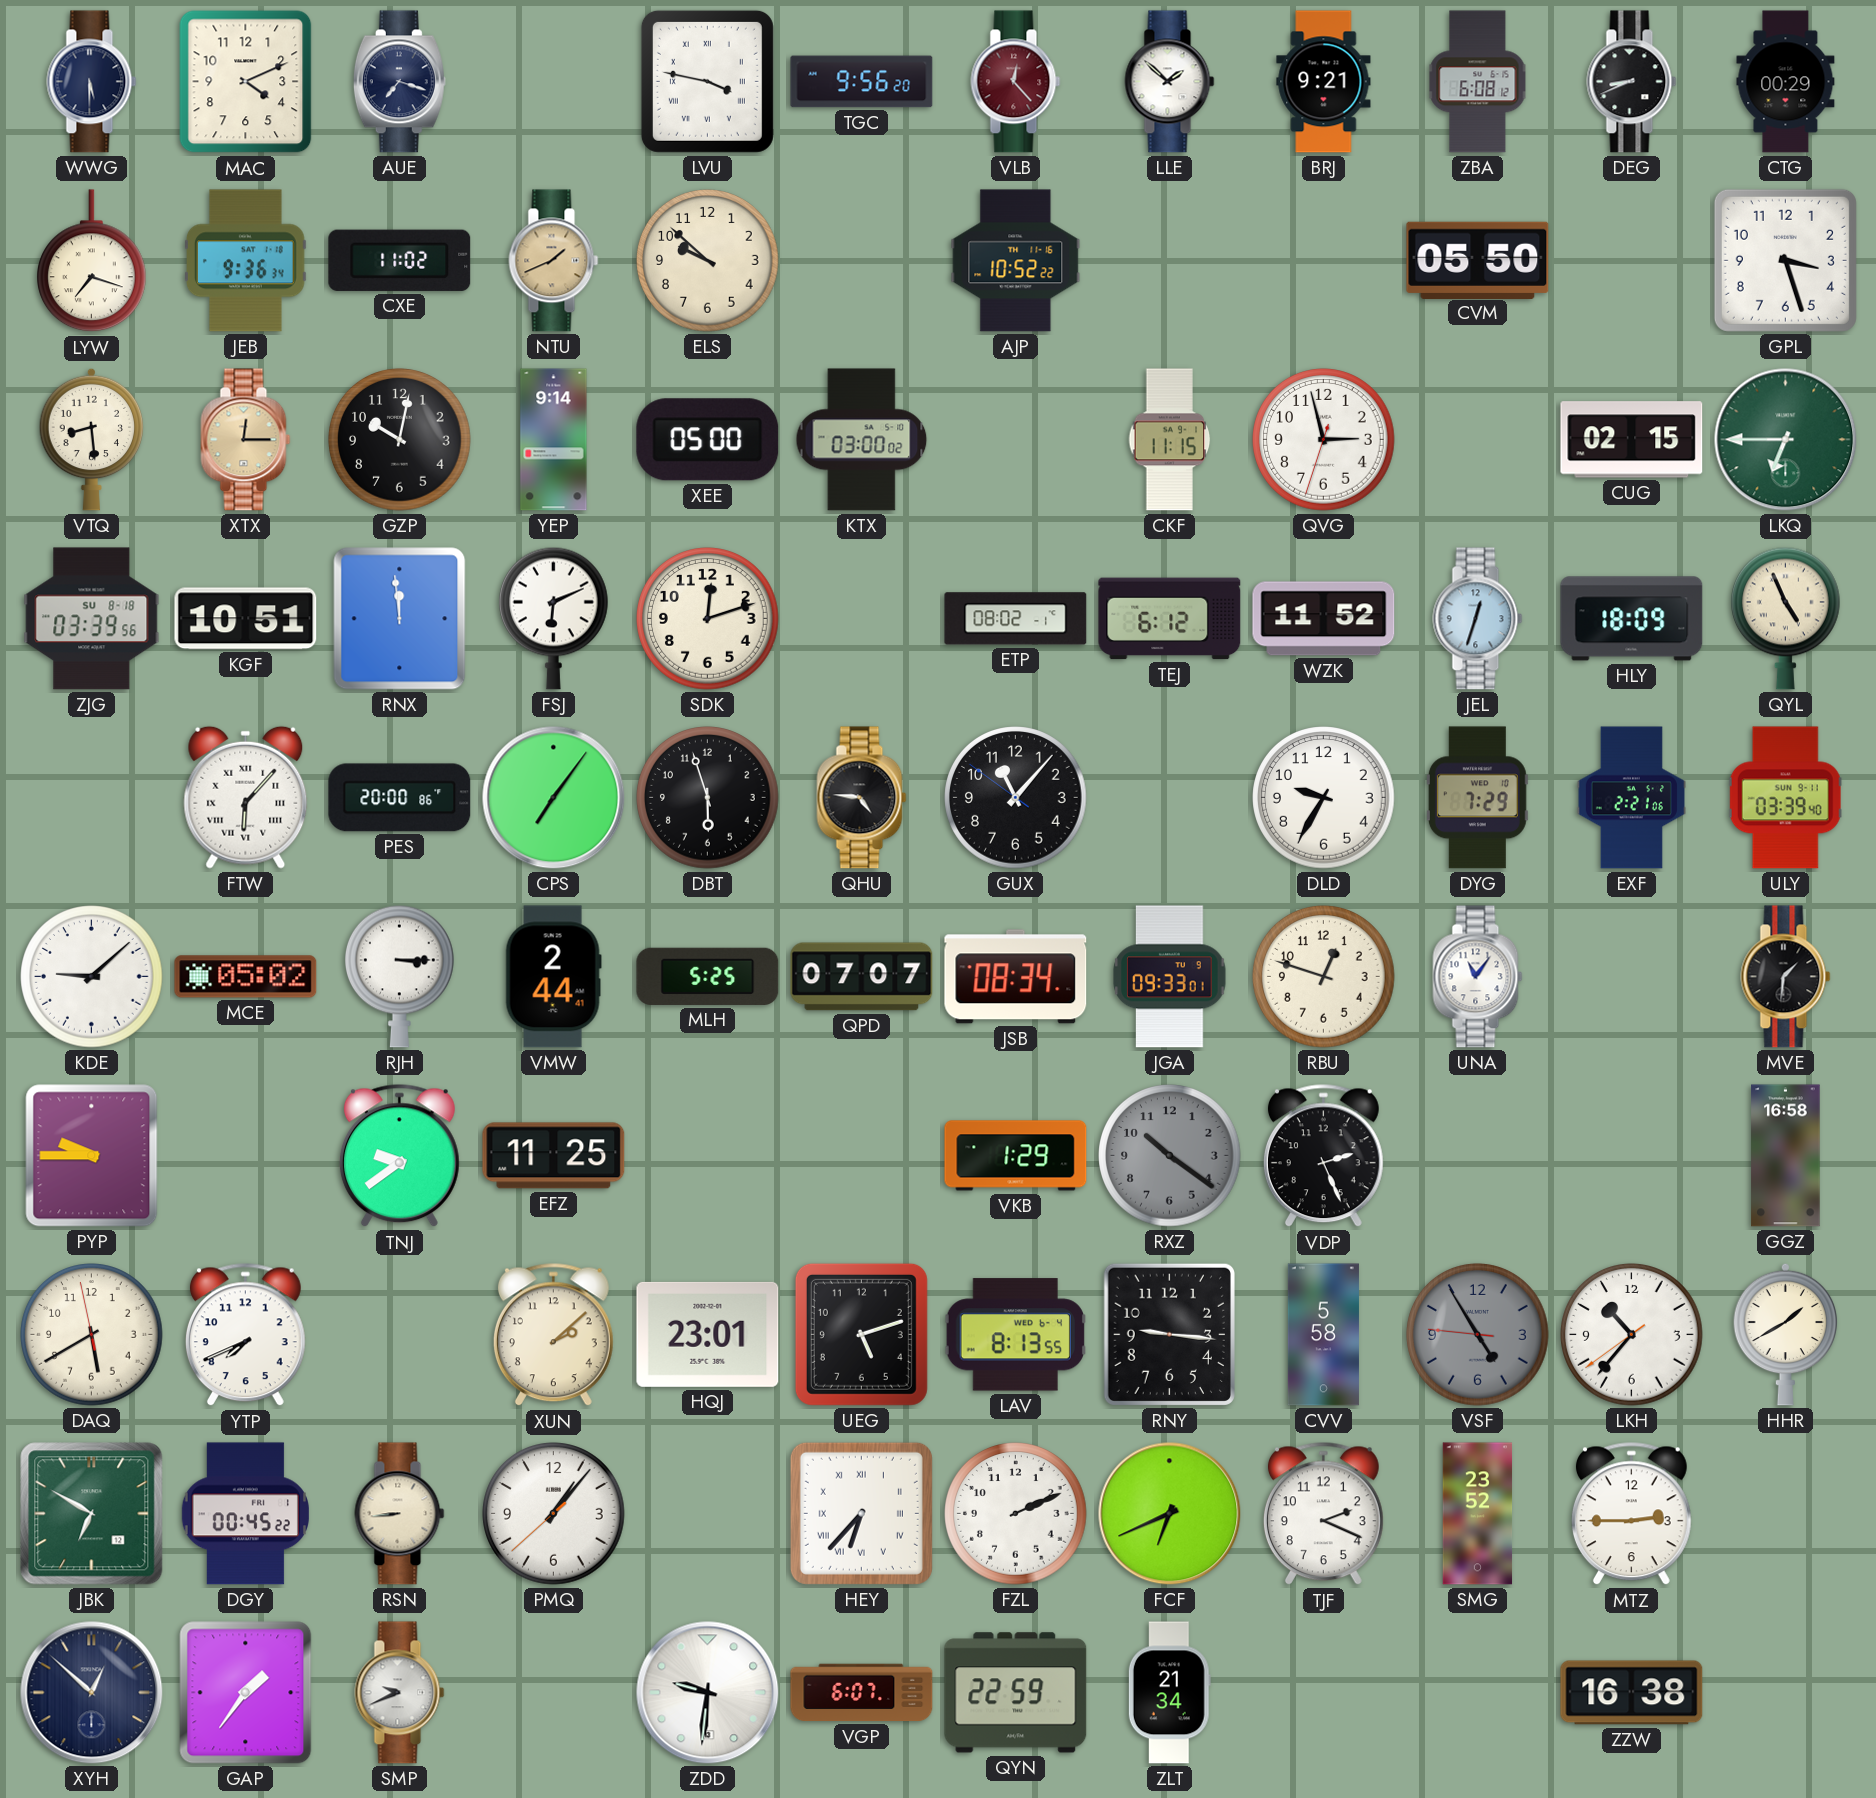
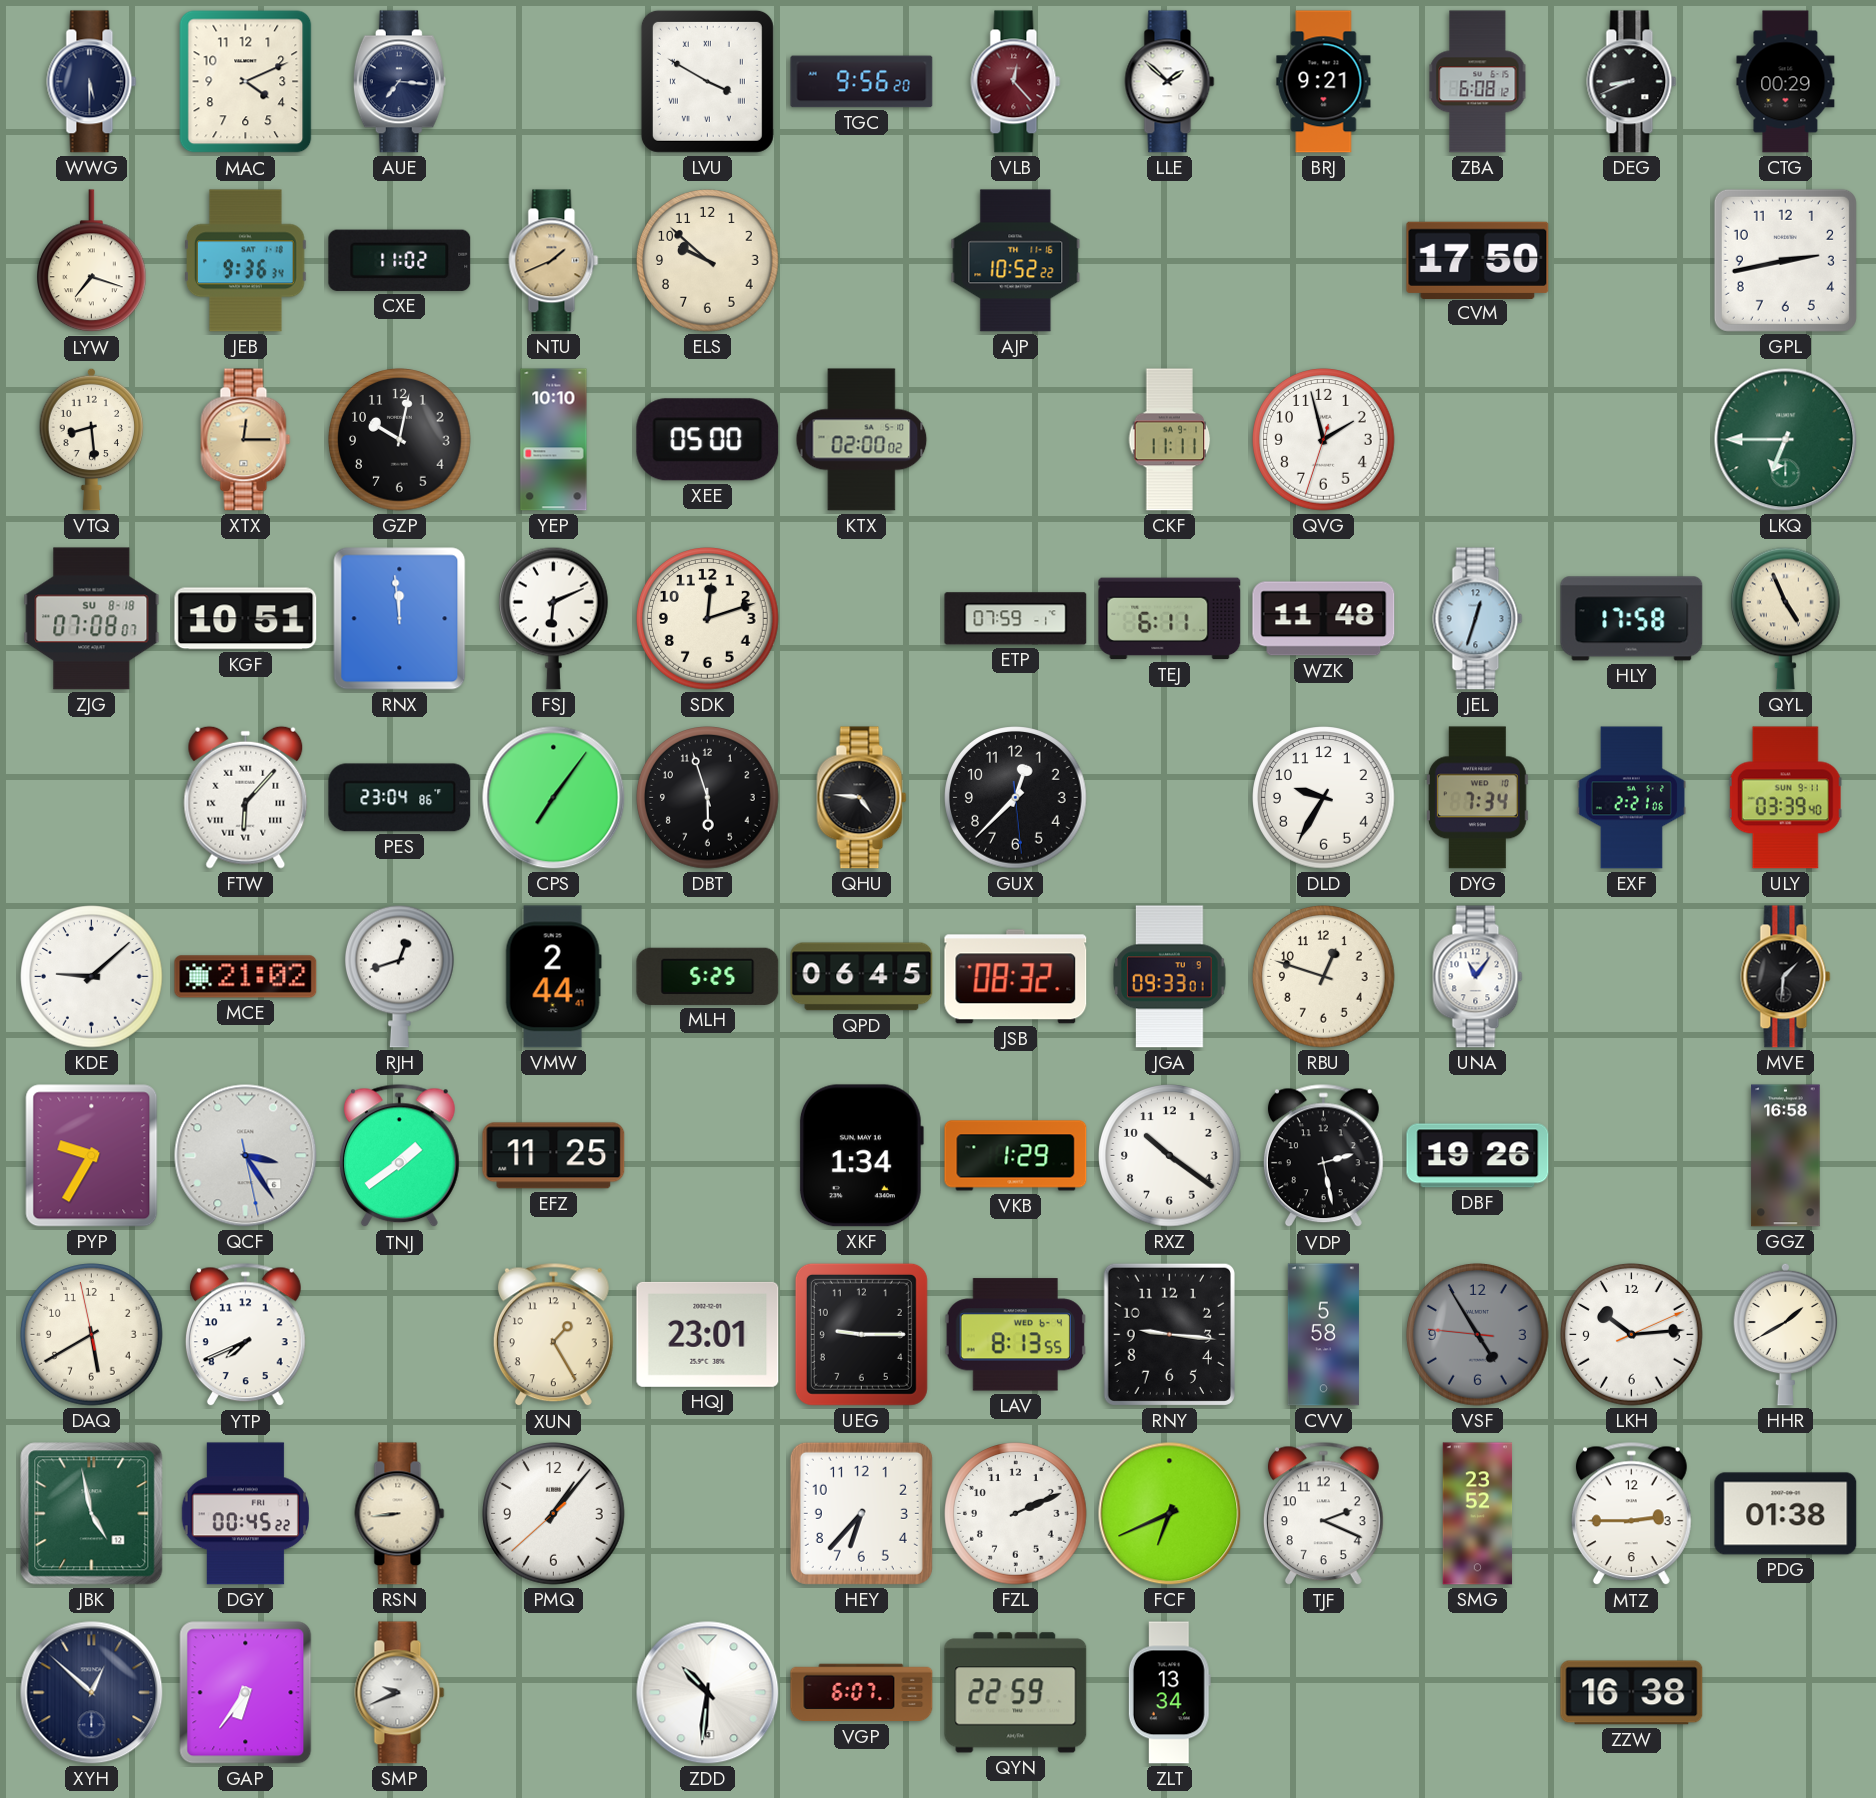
AUE: 7:18 -> 7:16
LVU: 3:47 -> 3:50
CVM: 05:50 -> 17:50
GPL: 3:27 -> 2:43
YEP: 9:14 -> 10:10
KTX: 03:00 -> 02:00
CKF: 11:15 -> 11:11
QVG: 2:57 -> 1:57
CUG: 02:15 -> none
ZJG: 03:39 -> 07:08
ETP: 08:02 -> 07:59
TEJ: 6:12 -> 6:11
WZK: 11:52 -> 11:48
HLY: 18:09 -> 17:58
PES: 20:00 -> 23:04
GUX: 11:06 -> 12:37
DYG: 7:29 -> 7:34
MCE: 05:02 -> 21:02
RJH: 3:15 -> 12:42
QPD: 07:07 -> 06:45
JSB: 08:34 -> 08:32
PYP: 9:45 -> 9:35
QCF: none -> 3:24
TNJ: 9:39 -> 1:39
XKF: none -> 1:34
RXZ dial: grey -> white
VDP: 2:26 -> 2:28
DBF: none -> 19:26
XUN: 2:08 -> 1:25
UEG: 5:12 -> 9:15
LKH: 10:36 -> 10:14
JBK: 6:50 -> 4:58
HEY numerals: Roman -> Arabic
PDG: none -> 01:38
GAP: 1:36 -> 6:36
ZDD: 9:31 -> 10:31
ZLT: 21:34 -> 13:34
